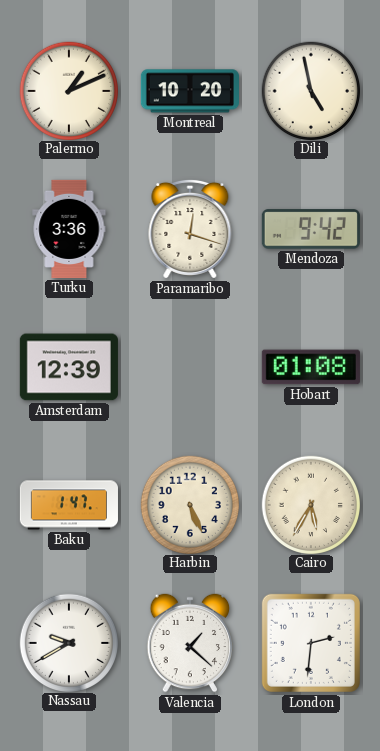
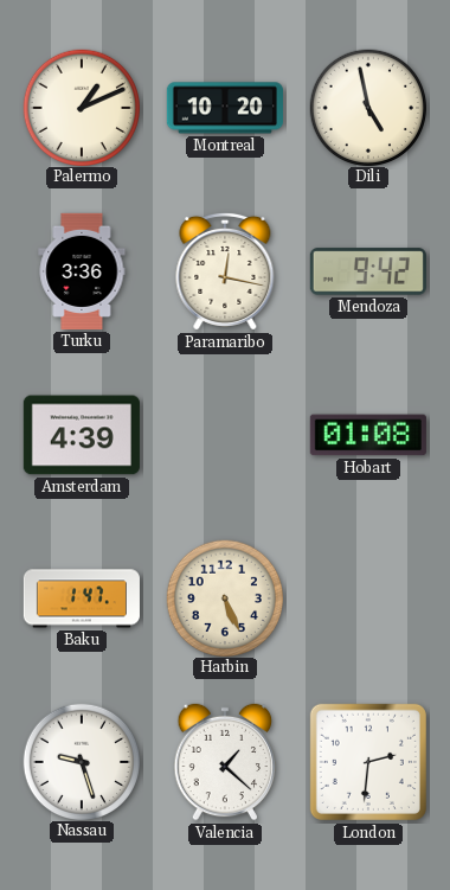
Paramaribo: 12:18 -> 12:17
Amsterdam: 12:39 -> 4:39
Cairo: 5:35 -> none
Nassau: 9:40 -> 9:27
